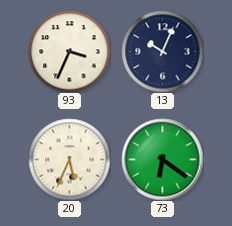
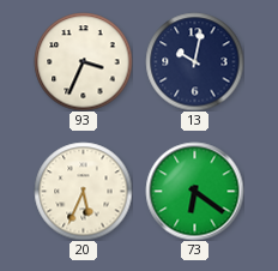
13: 10:04 -> 10:02
